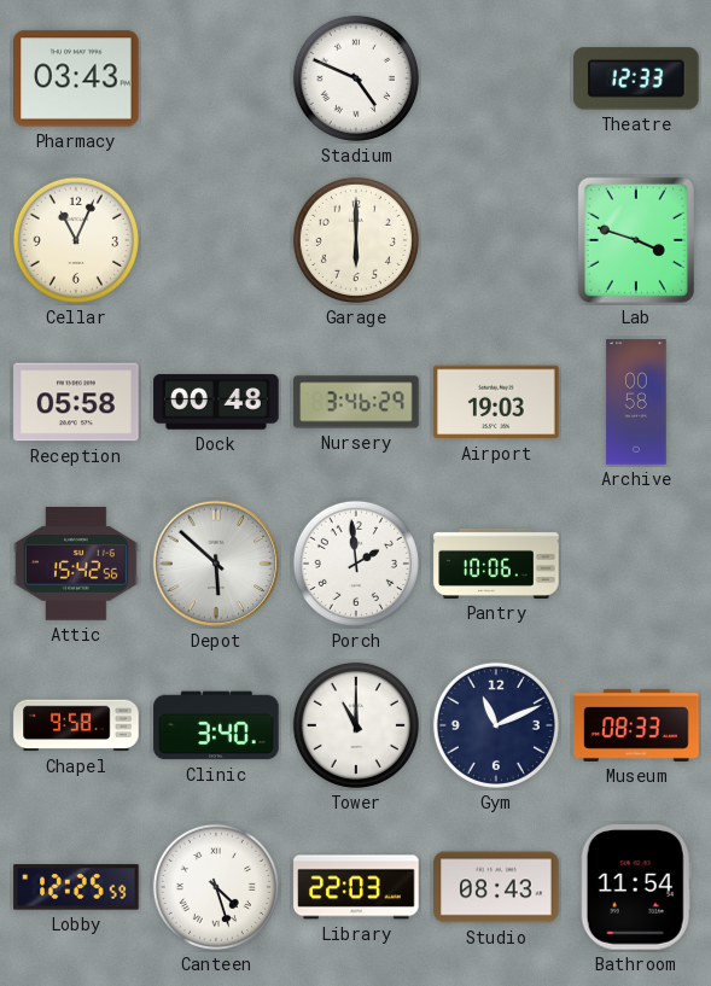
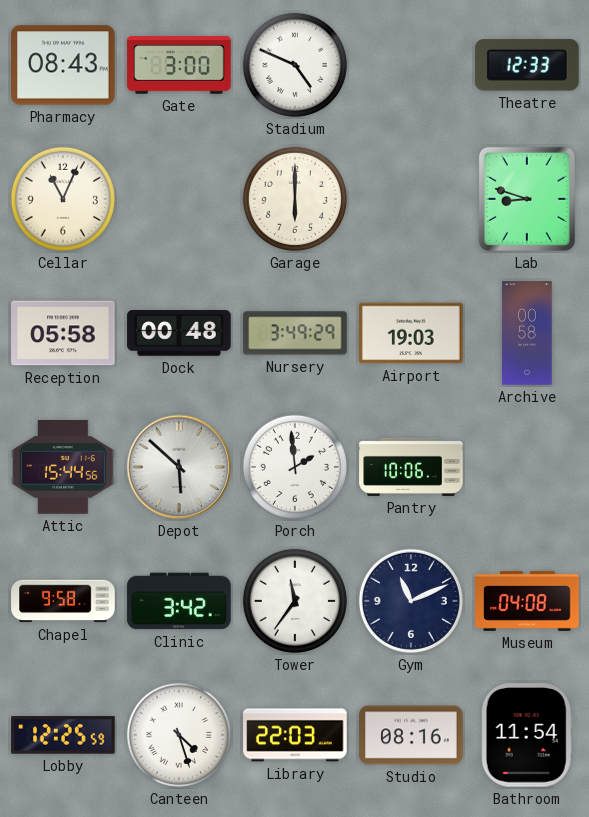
Pharmacy: 03:43 -> 08:43
Gate: none -> 3:00
Lab: 3:48 -> 8:48
Nursery: 3:46 -> 3:49
Attic: 15:42 -> 15:44
Clinic: 3:40 -> 3:42
Tower: 11:00 -> 11:36
Museum: 08:33 -> 04:08
Studio: 08:43 -> 08:16
